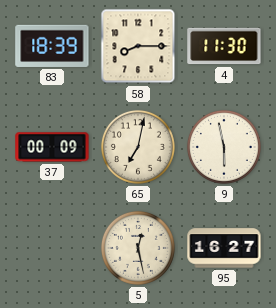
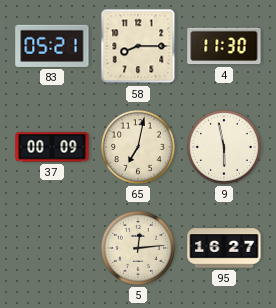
83: 18:39 -> 05:21
5: 12:28 -> 12:14
